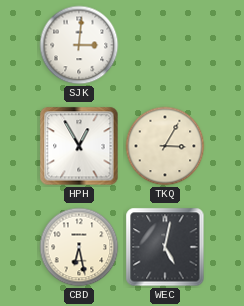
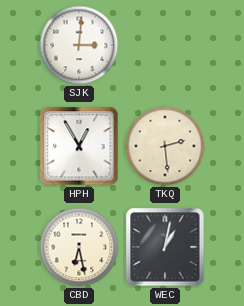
TKQ: 3:05 -> 2:29
WEC: 5:02 -> 1:02
